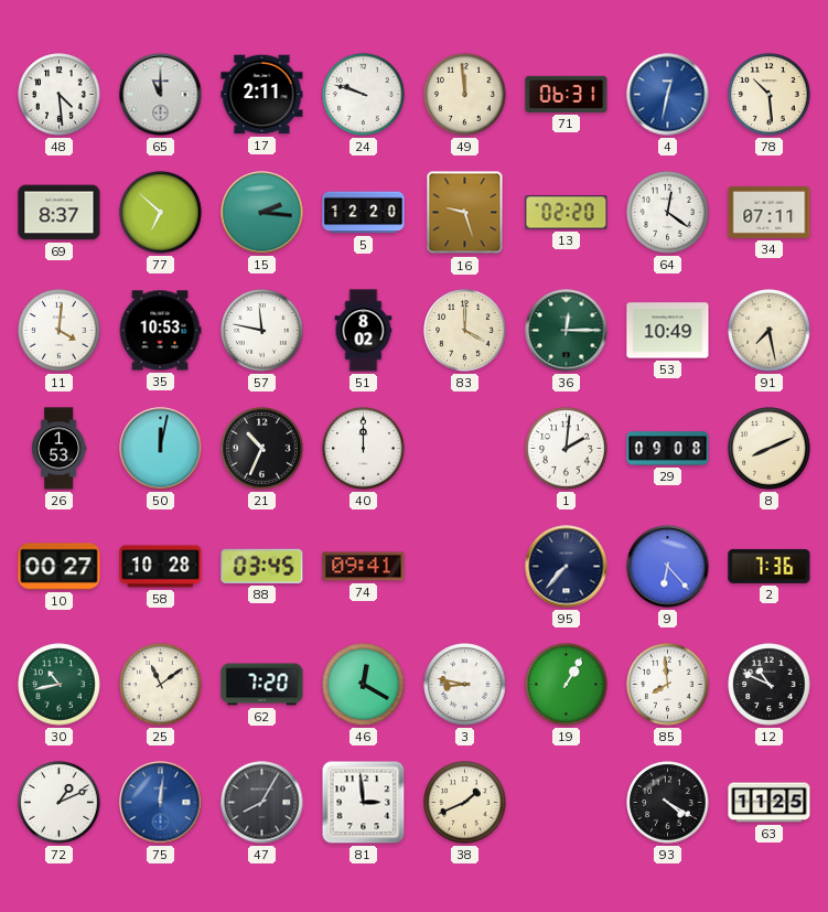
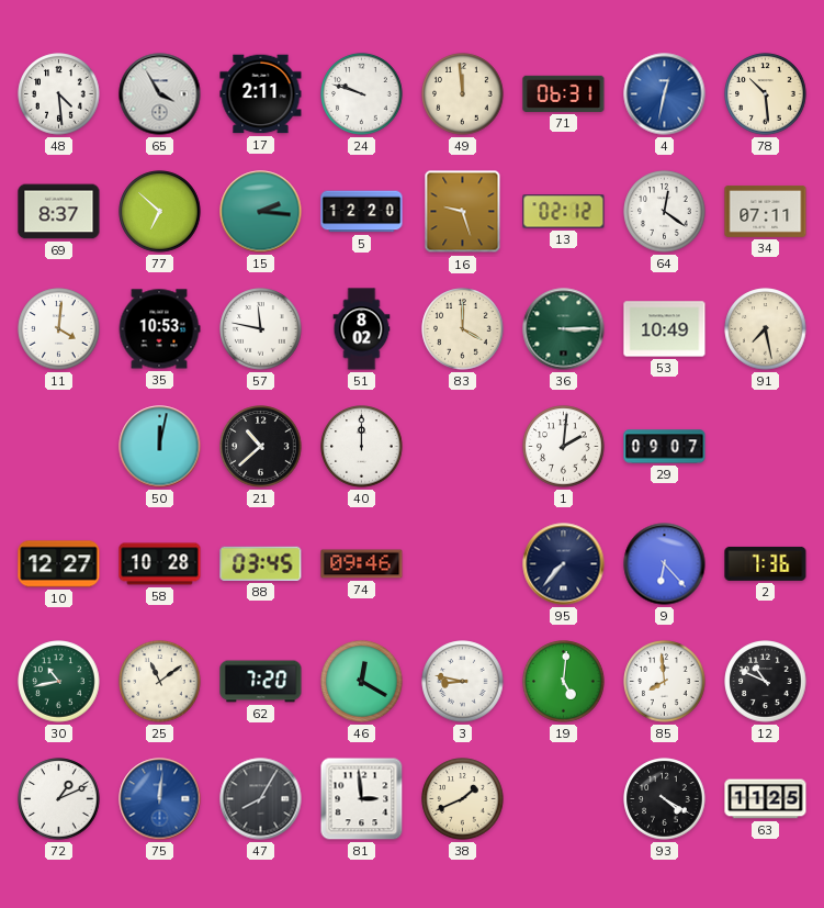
65: 11:00 -> 3:55
13: 02:20 -> 02:12
36: 12:15 -> 3:15
26: 1:53 -> none
21: 10:34 -> 10:38
29: 09:08 -> 09:07
8: 8:11 -> none
10: 00:27 -> 12:27
74: 09:41 -> 09:46
19: 1:05 -> 5:01
